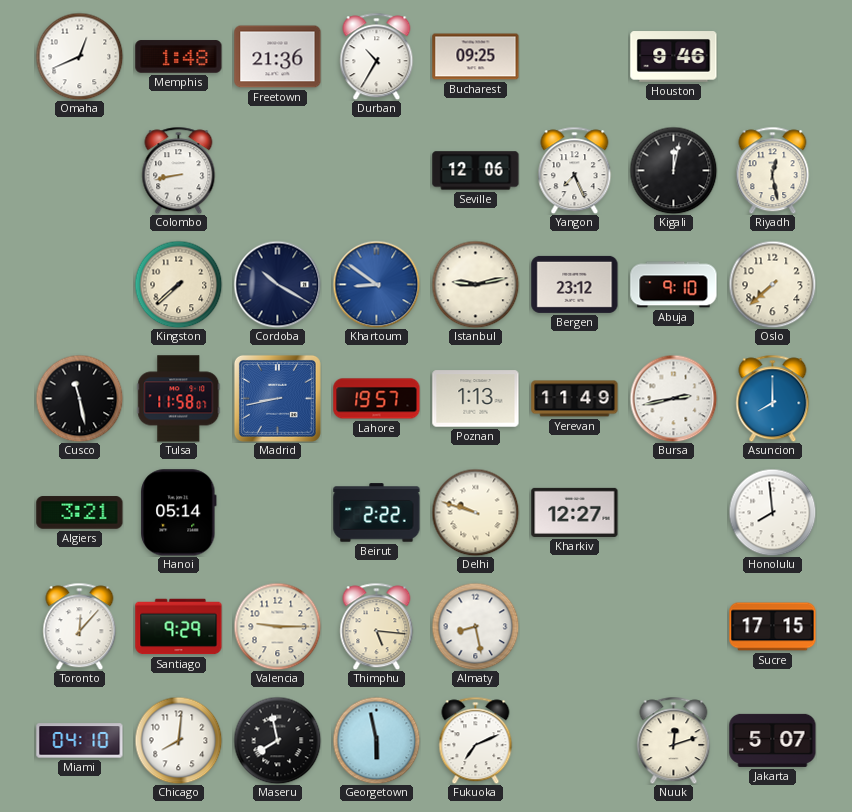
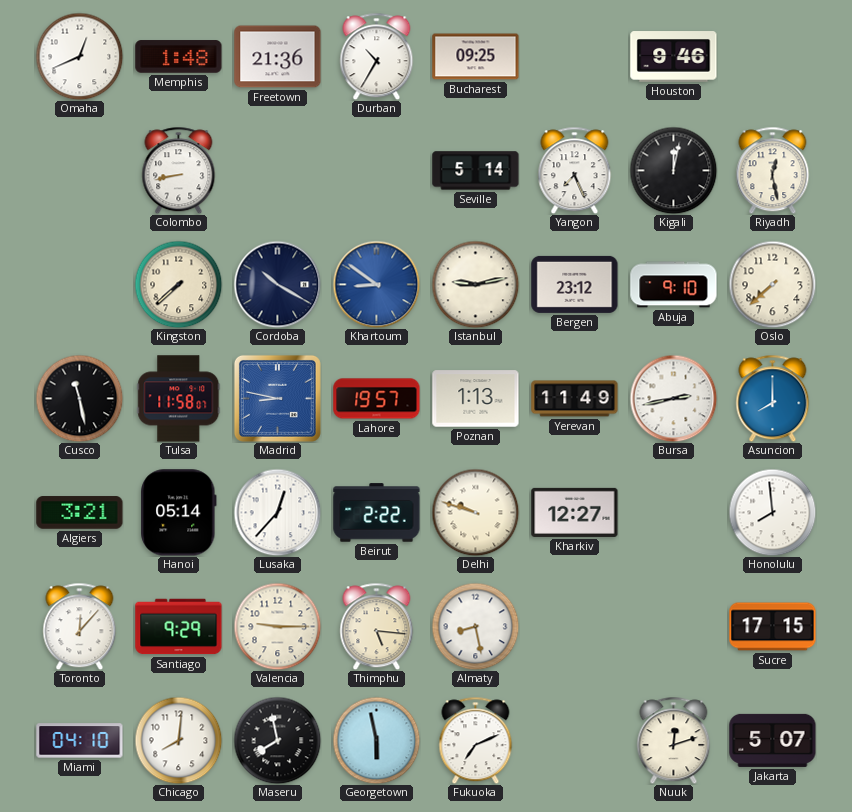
Seville: 12:06 -> 5:14
Madrid: 8:43 -> 8:47
Lusaka: none -> 12:37
